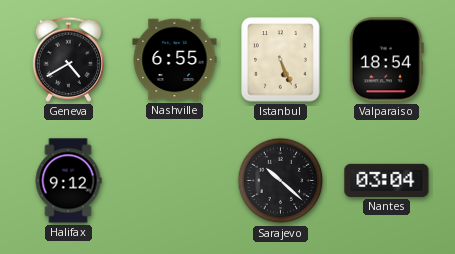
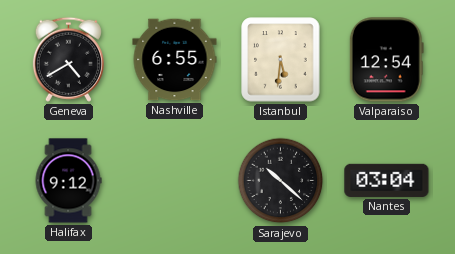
Istanbul: 5:26 -> 5:31
Valparaiso: 18:54 -> 12:54
